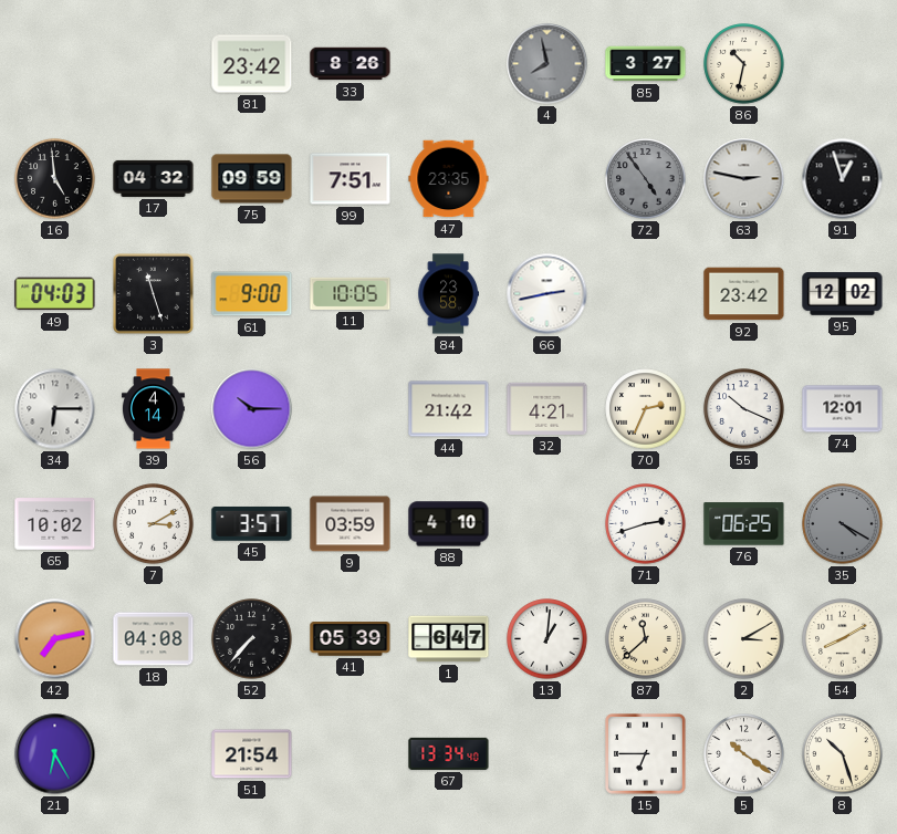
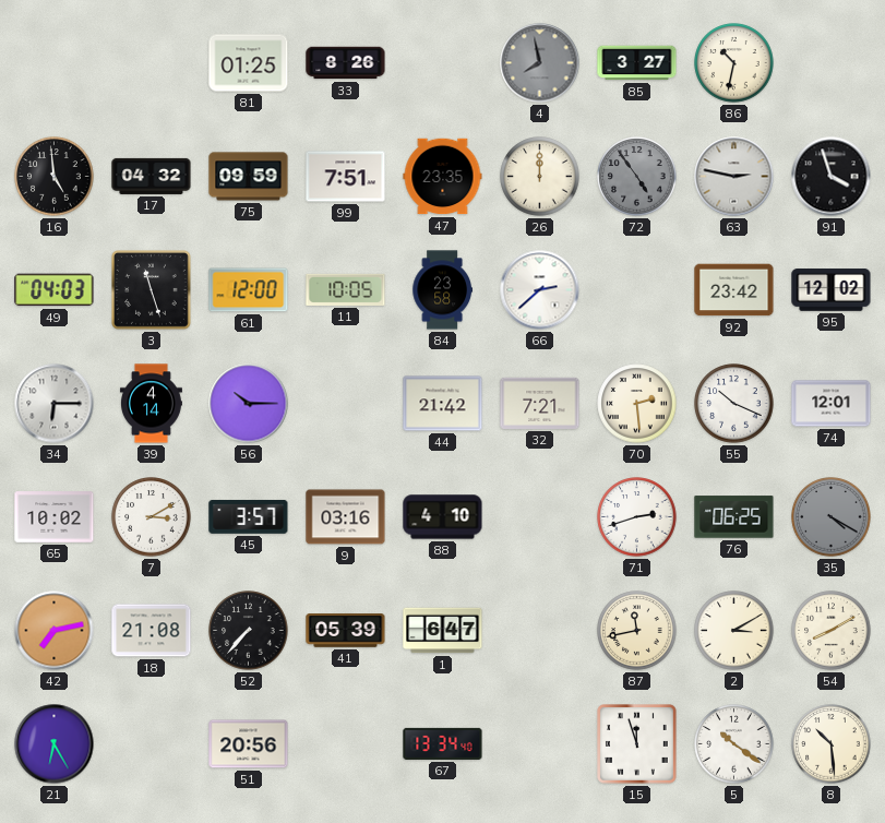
81: 23:42 -> 01:25
26: none -> 12:00
91: 12:57 -> 3:57
61: 9:00 -> 12:00
66: 2:43 -> 2:38
32: 4:21 -> 7:21
70: 2:34 -> 2:29
9: 03:59 -> 03:16
18: 04:08 -> 21:08
13: 1:01 -> none
87: 11:38 -> 11:43
51: 21:54 -> 20:56
15: 6:45 -> 11:57
8: 10:27 -> 10:29
